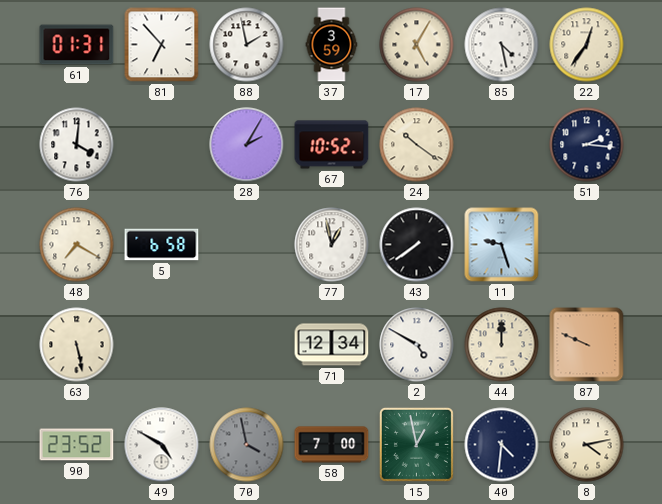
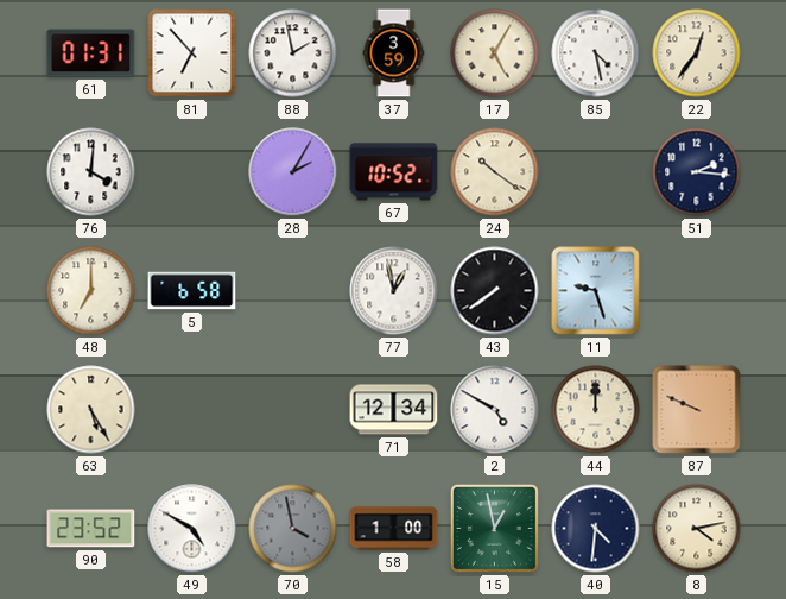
48: 7:20 -> 7:00
63: 5:28 -> 5:25
58: 7:00 -> 1:00
